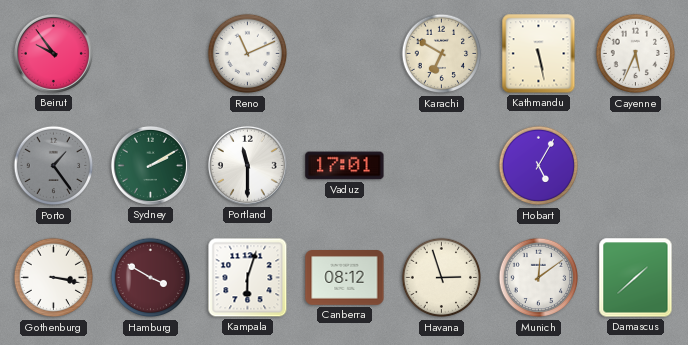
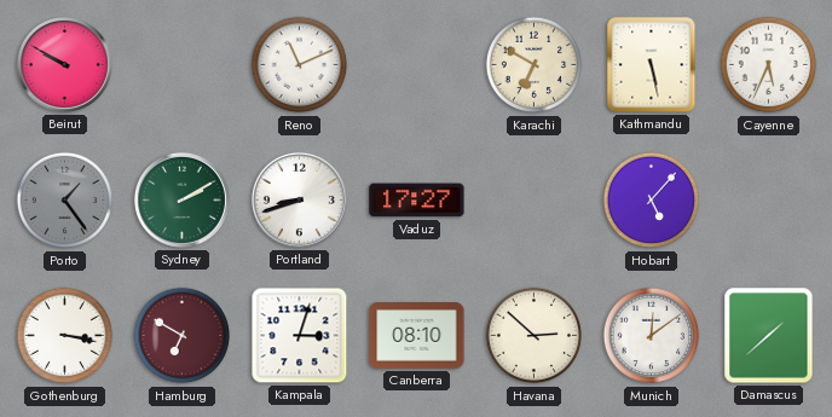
Beirut: 9:54 -> 9:50
Portland: 11:30 -> 8:42
Vaduz: 17:01 -> 17:27
Hobart: 5:05 -> 5:07
Hamburg: 3:50 -> 6:50
Kampala: 6:03 -> 3:03
Canberra: 08:12 -> 08:10
Havana: 2:57 -> 2:52
